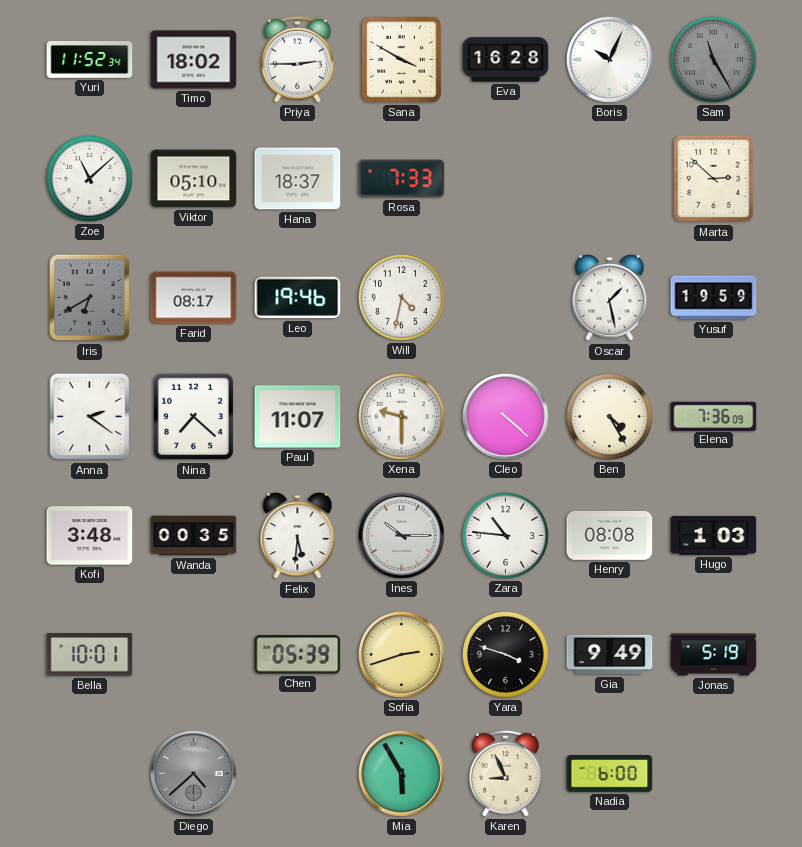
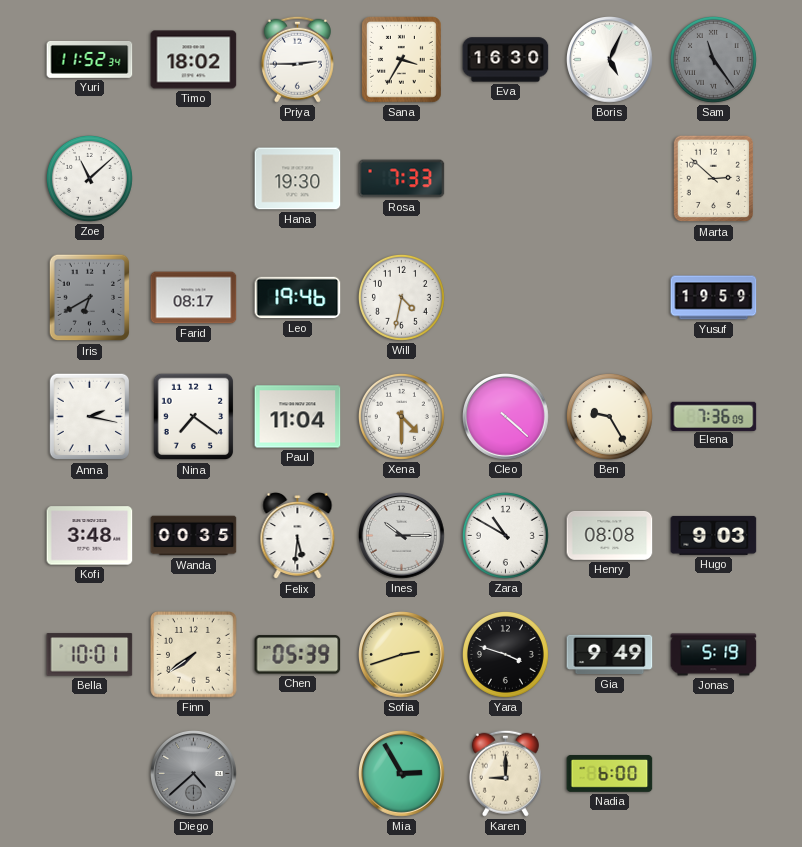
Sana: 3:50 -> 3:35
Eva: 16:28 -> 16:30
Boris: 10:04 -> 5:04
Sam: 11:25 -> 11:24
Viktor: 05:10 -> none
Hana: 18:37 -> 19:30
Oscar: 1:28 -> none
Anna: 2:21 -> 2:17
Nina: 7:22 -> 7:21
Paul: 11:07 -> 11:04
Xena: 9:30 -> 4:30
Ben: 4:25 -> 9:25
Zara: 10:46 -> 10:50
Hugo: 1:03 -> 9:03
Finn: none -> 7:39
Mia: 5:55 -> 2:55
Karen: 8:56 -> 9:00
